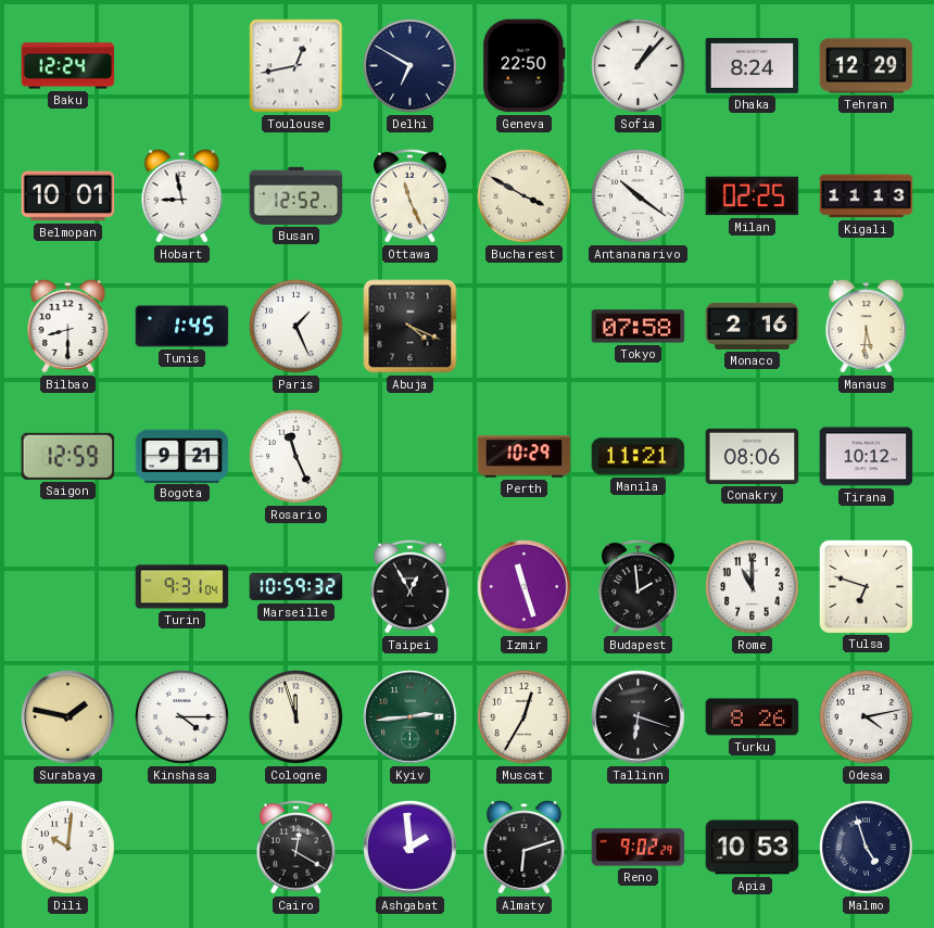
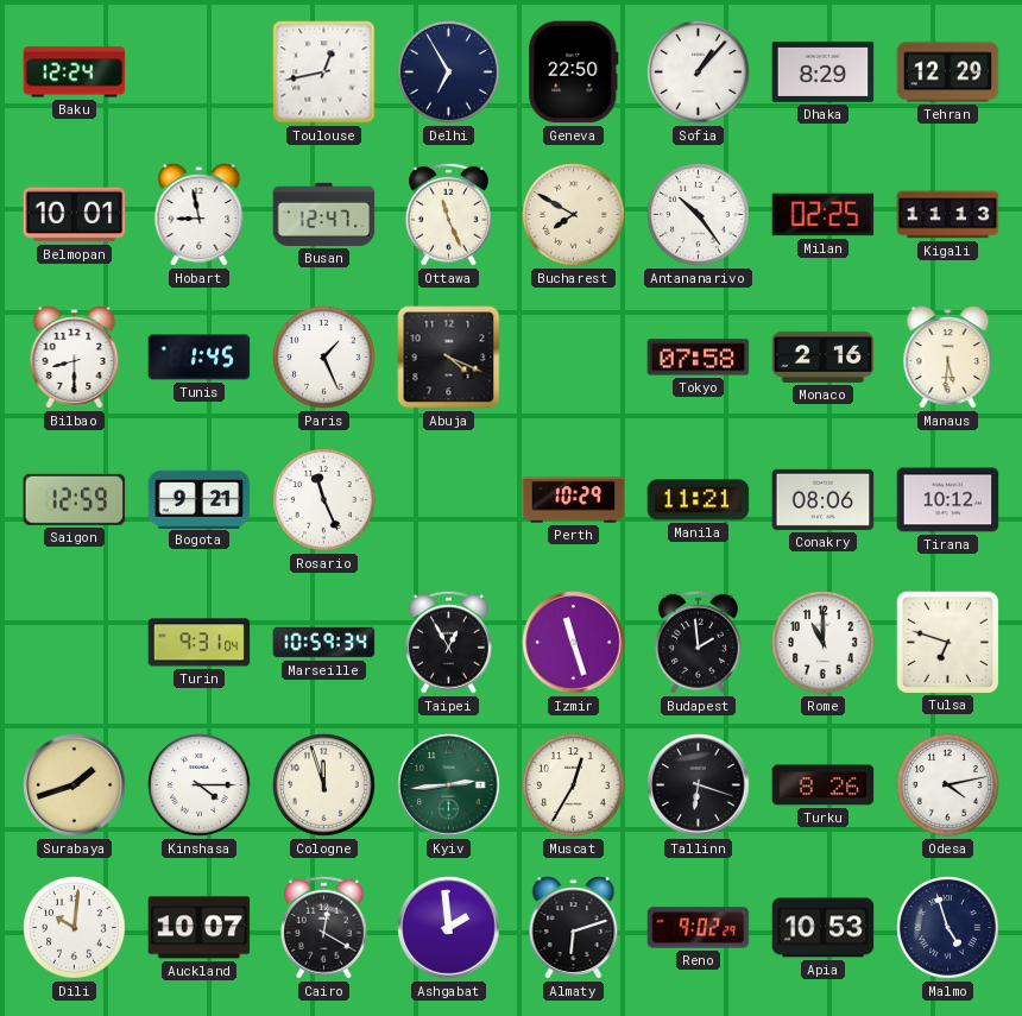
Delhi: 6:50 -> 6:55
Dhaka: 8:24 -> 8:29
Busan: 12:52 -> 12:47
Bucharest: 3:50 -> 7:50
Antananarivo: 10:21 -> 10:24
Marseille: 10:59:32 -> 10:59:34
Surabaya: 1:47 -> 1:42
Auckland: none -> 10:07
